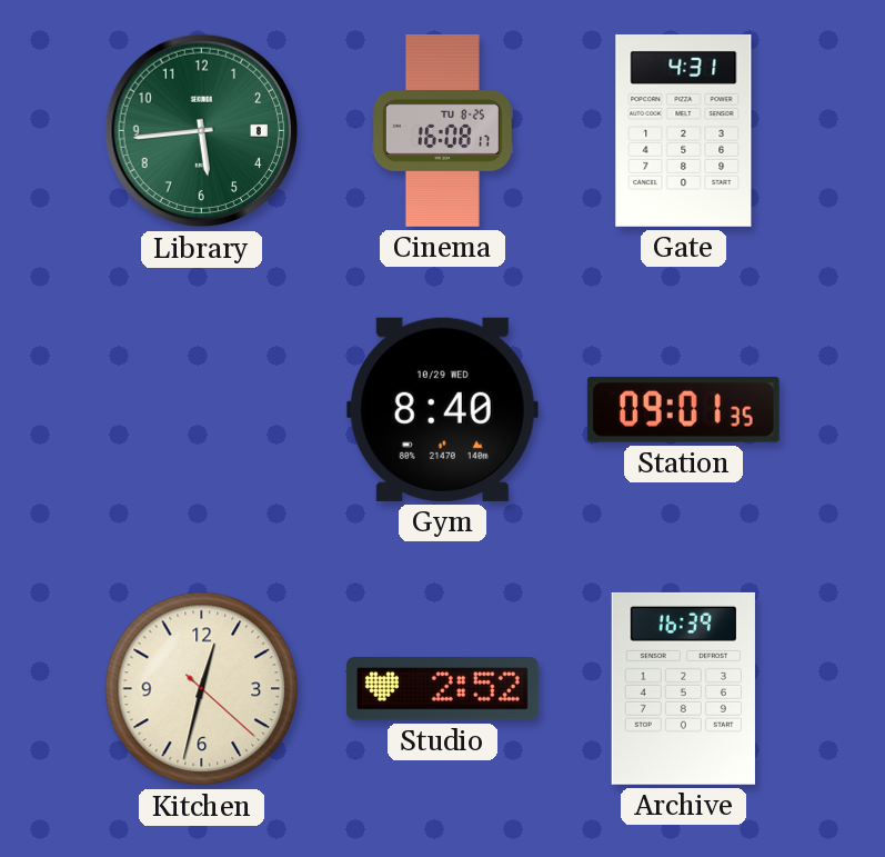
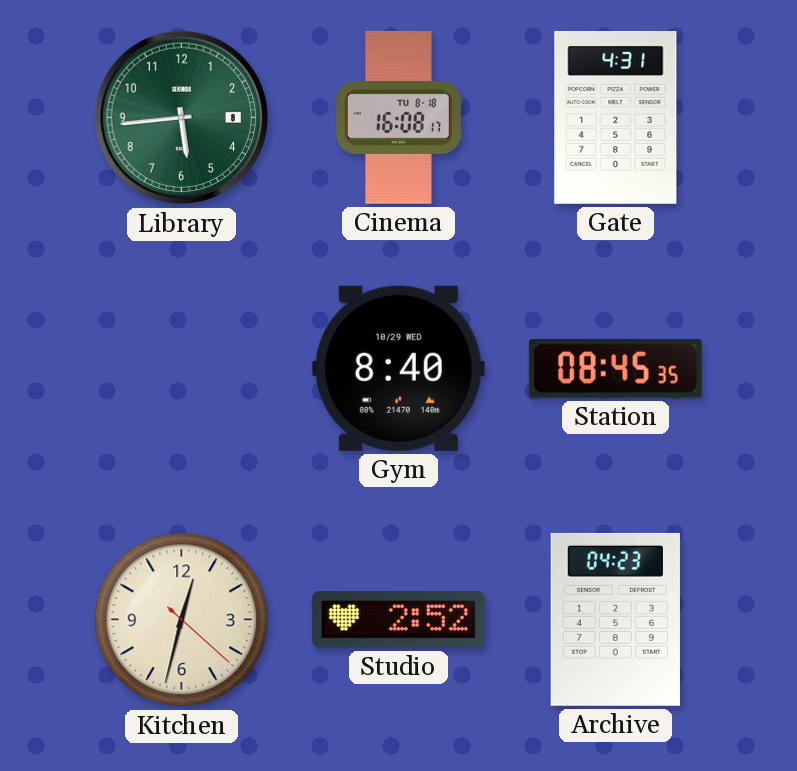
Cinema date: TU 8-25 -> TU 8-18
Station: 09:01 -> 08:45
Archive: 16:39 -> 04:23
